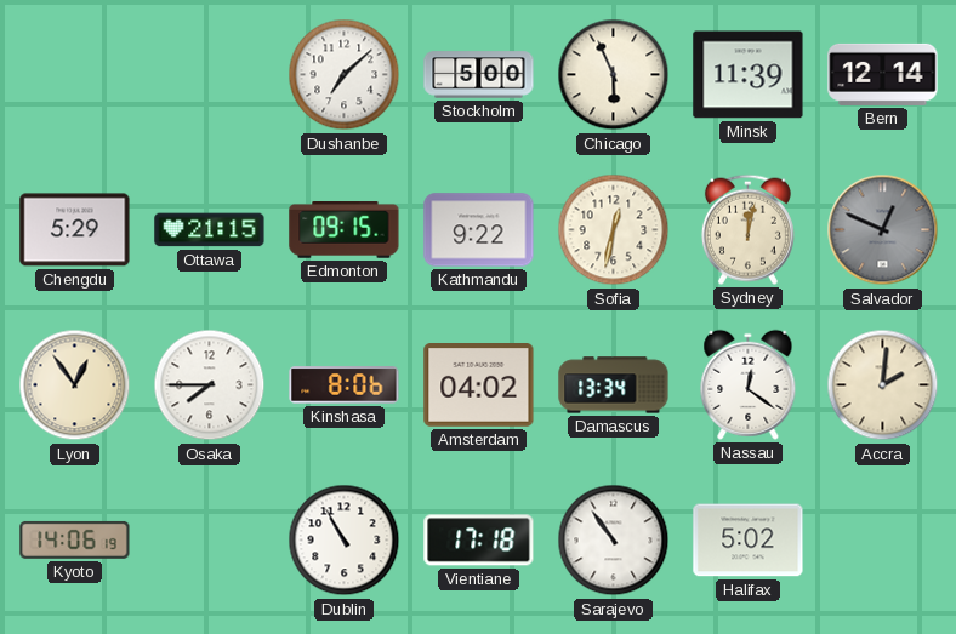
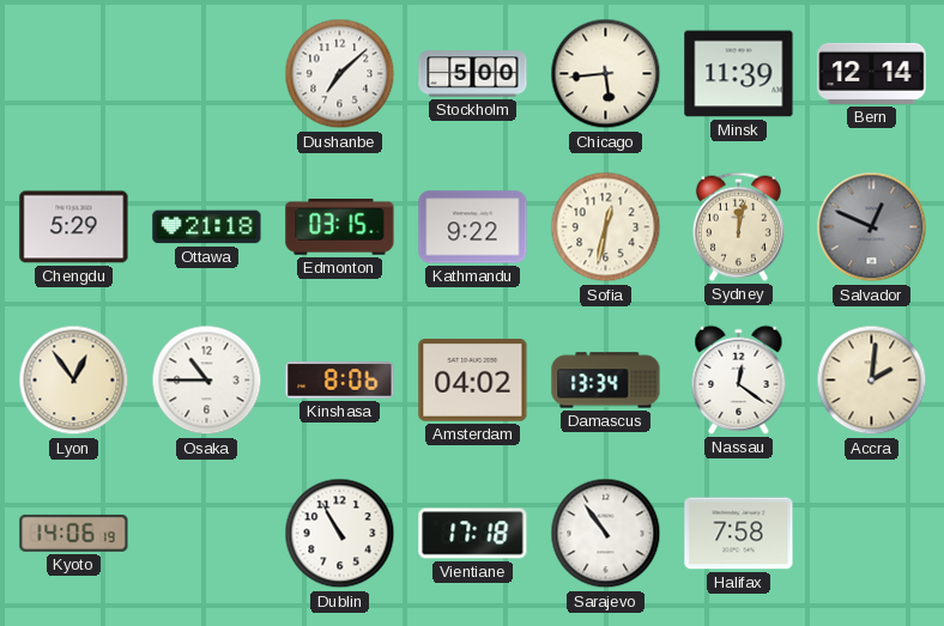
Chicago: 5:56 -> 5:44
Ottawa: 21:15 -> 21:18
Edmonton: 09:15 -> 03:15
Osaka: 7:45 -> 10:45
Halifax: 5:02 -> 7:58
